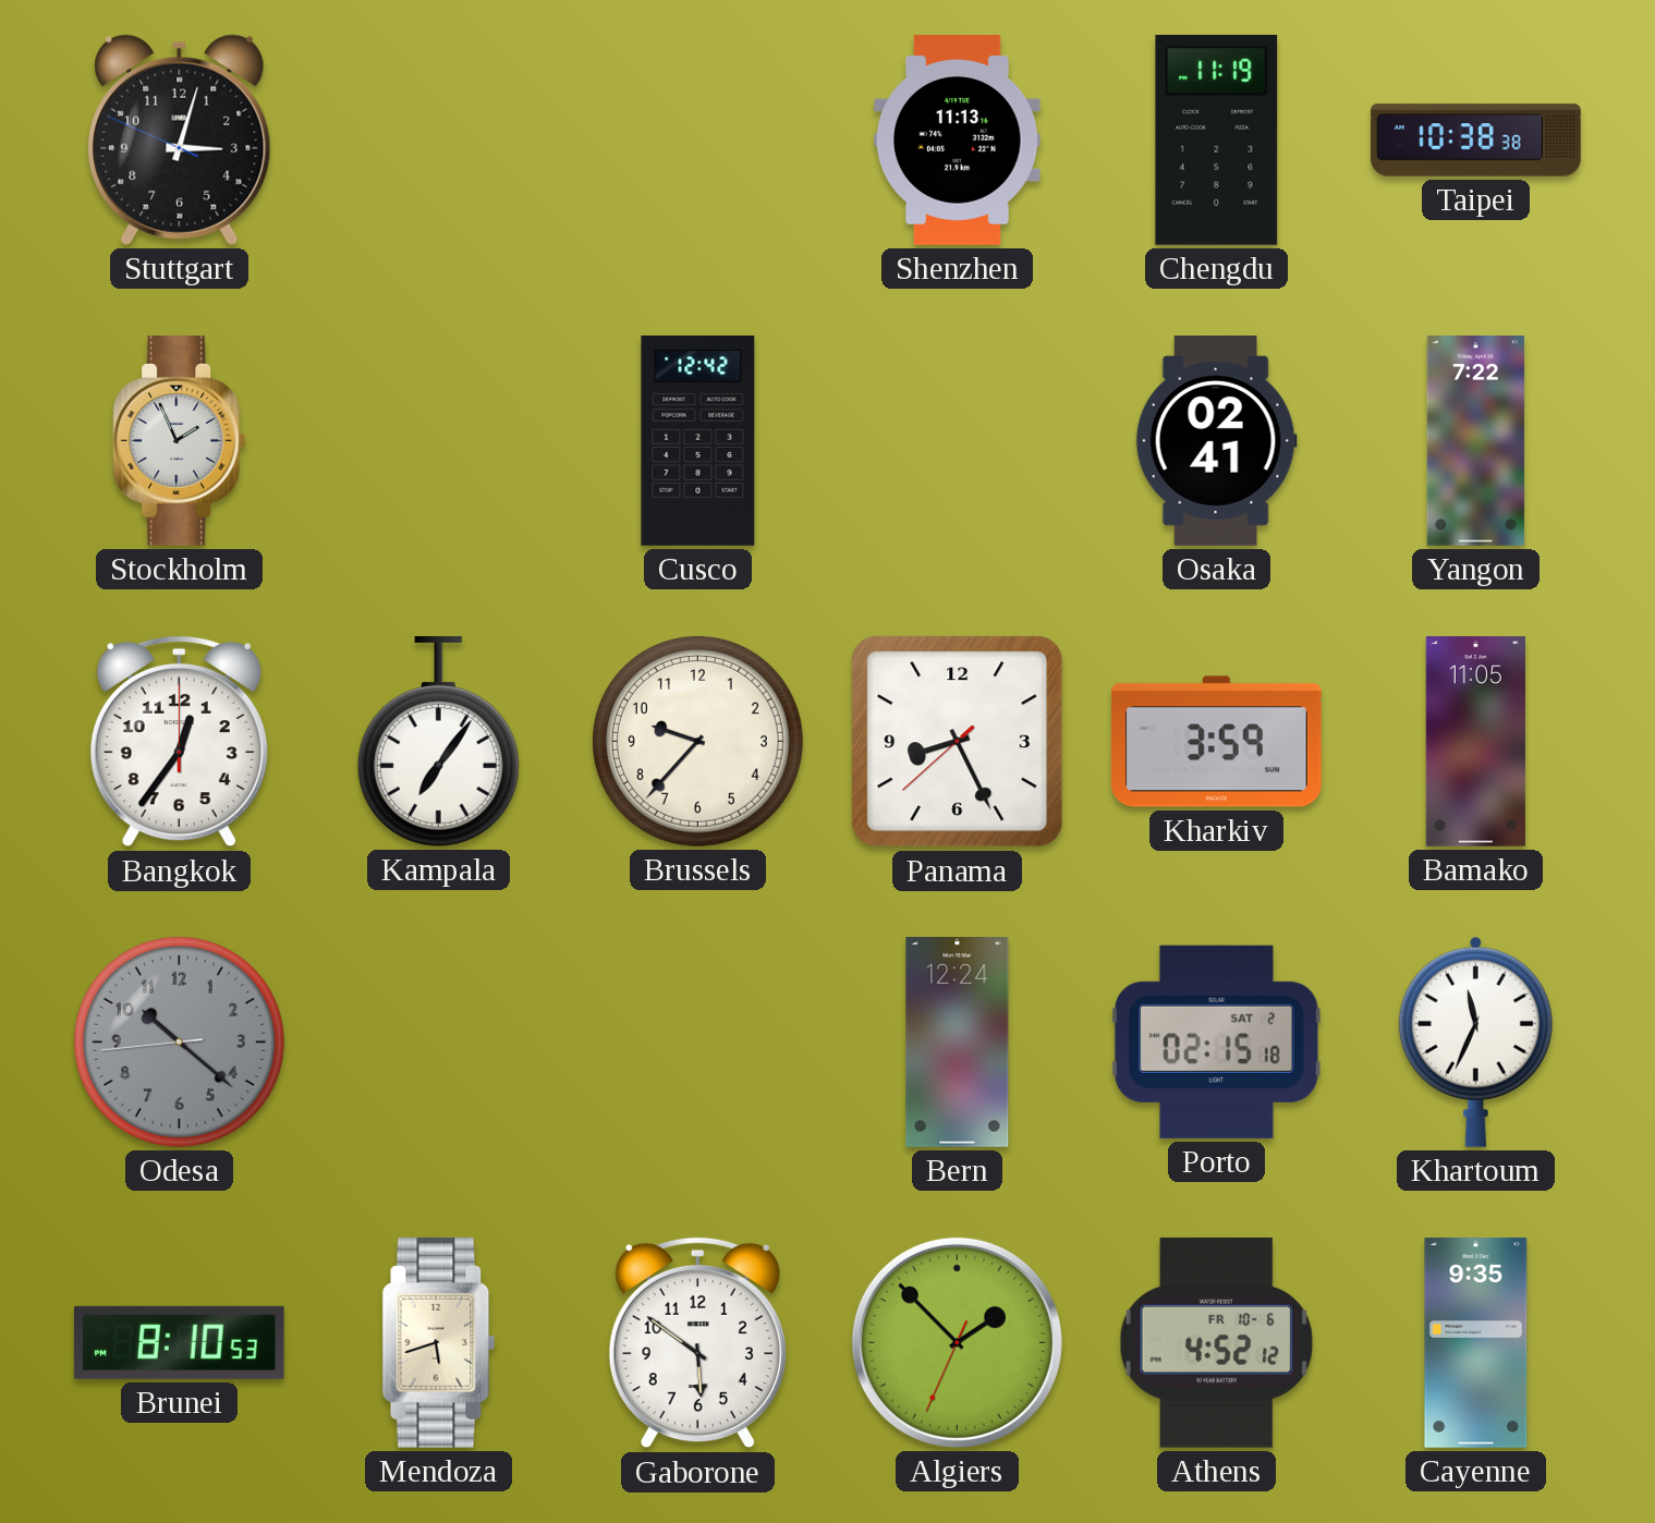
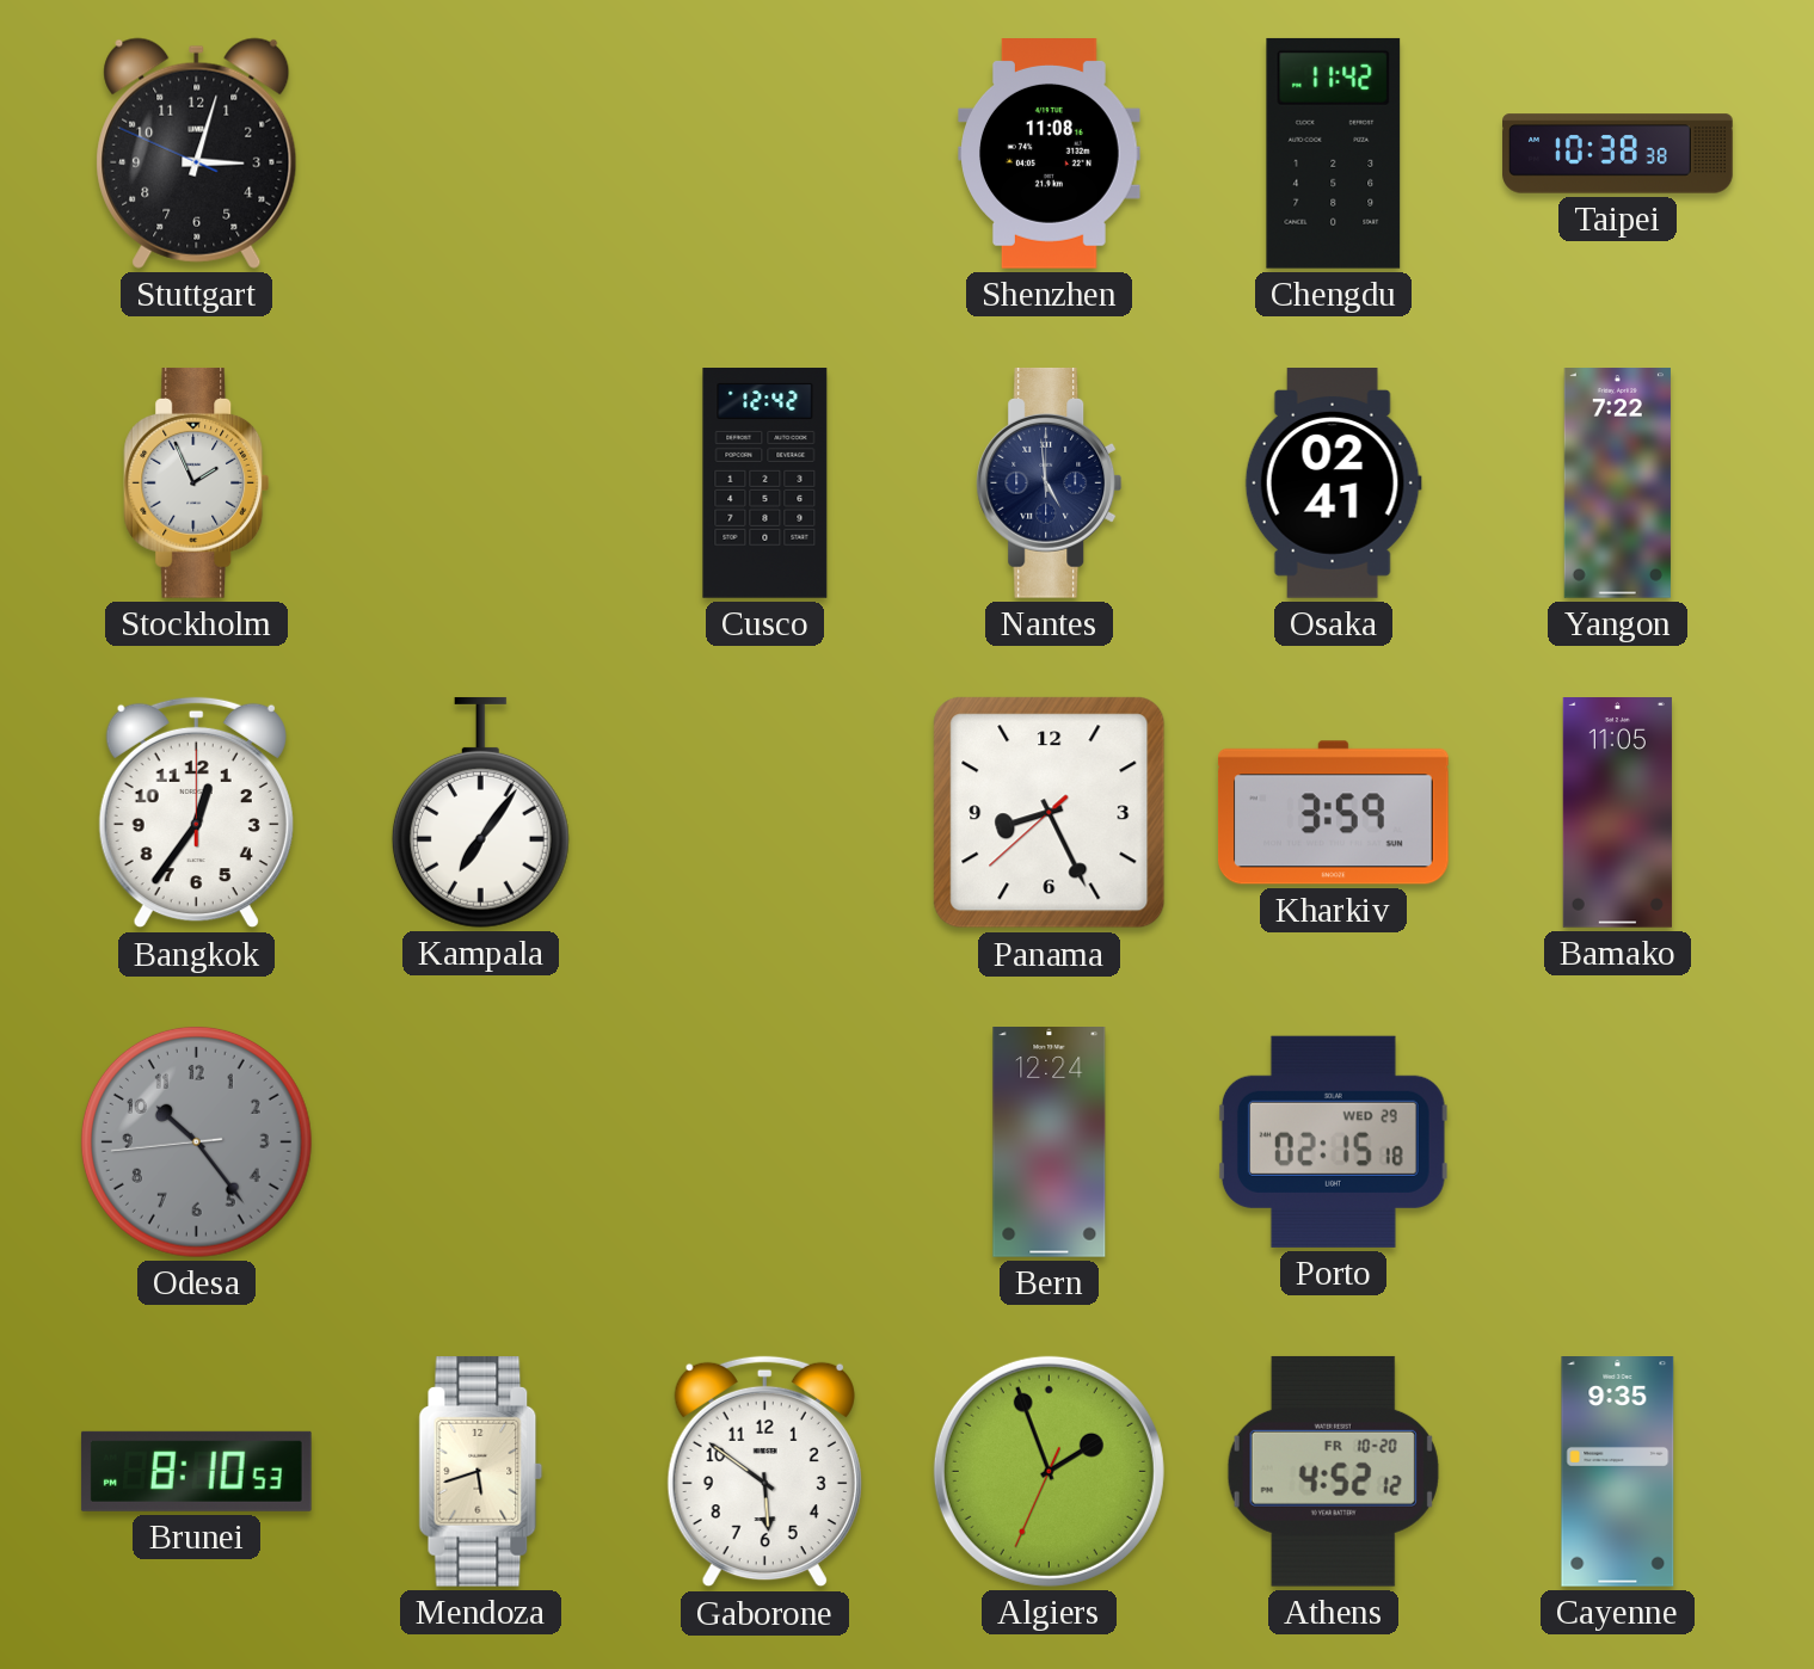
Shenzhen: 11:13 -> 11:08
Chengdu: 11:19 -> 11:42
Nantes: none -> 4:59
Brussels: 9:37 -> none
Odesa: 10:21 -> 10:23
Porto date: SAT 2 -> WED 29
Khartoum: 11:34 -> none
Algiers: 1:52 -> 1:56
Athens date: FR 10-6 -> FR 10-20
